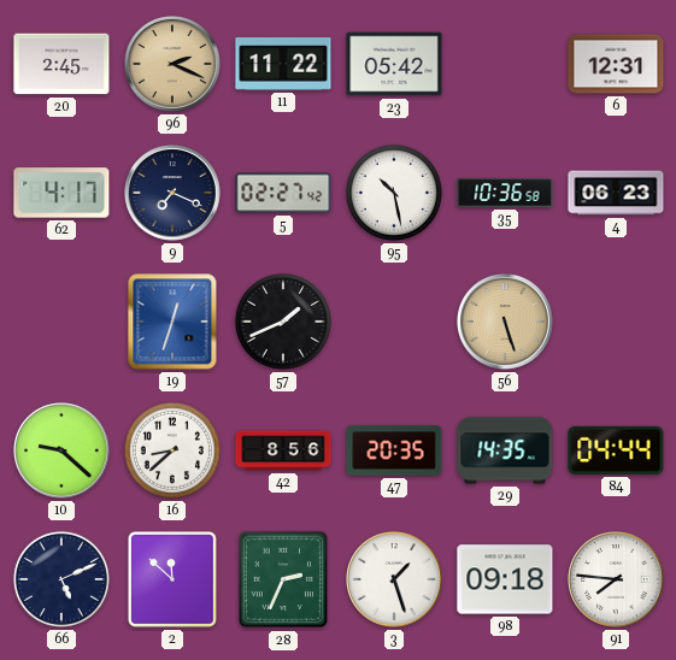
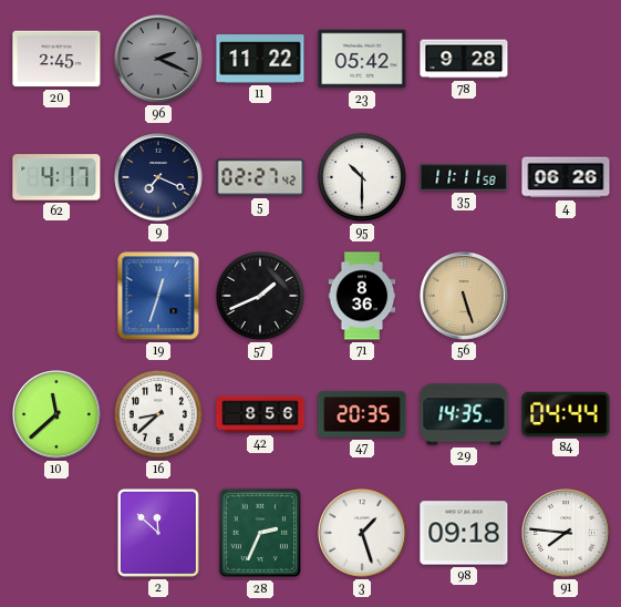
96 dial: champagne -> grey
78: none -> 9:28
6: 12:31 -> none
95: 10:28 -> 10:30
35: 10:36 -> 11:11
4: 06:23 -> 06:26
71: none -> 8:36
10: 9:22 -> 11:38
66: 5:11 -> none
